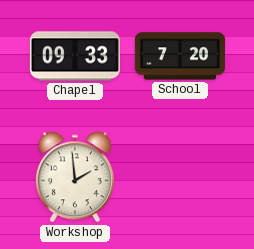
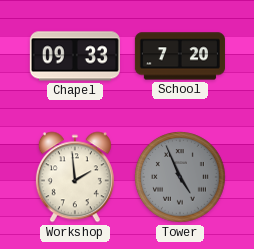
Tower: none -> 4:56
